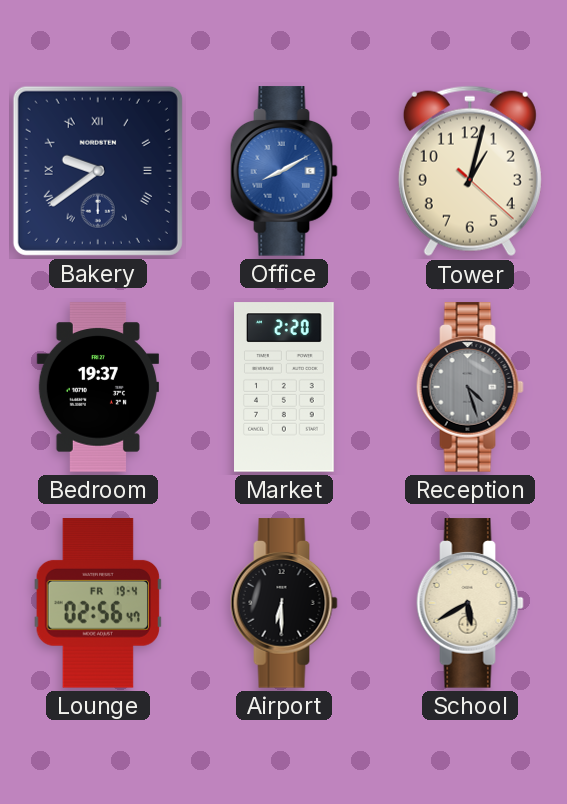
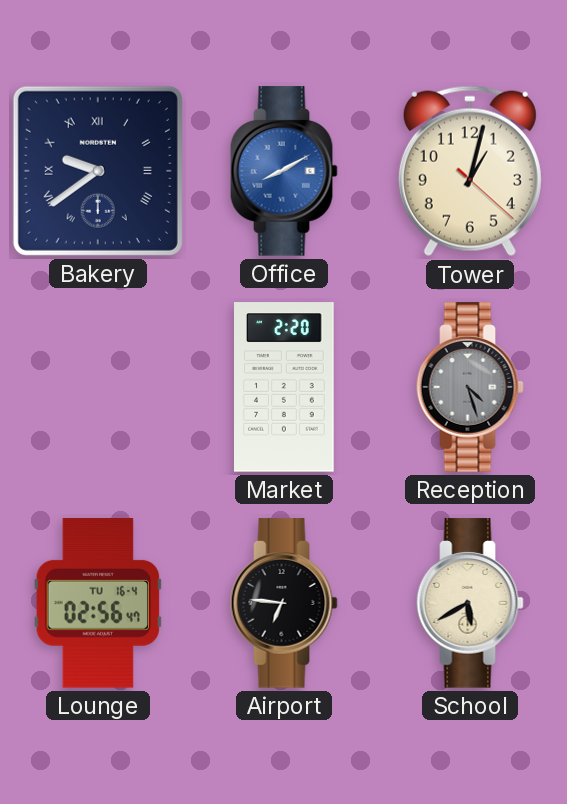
Bedroom: 19:37 -> none
Lounge date: FR 19-4 -> TU 16-4
Airport: 6:30 -> 6:46
